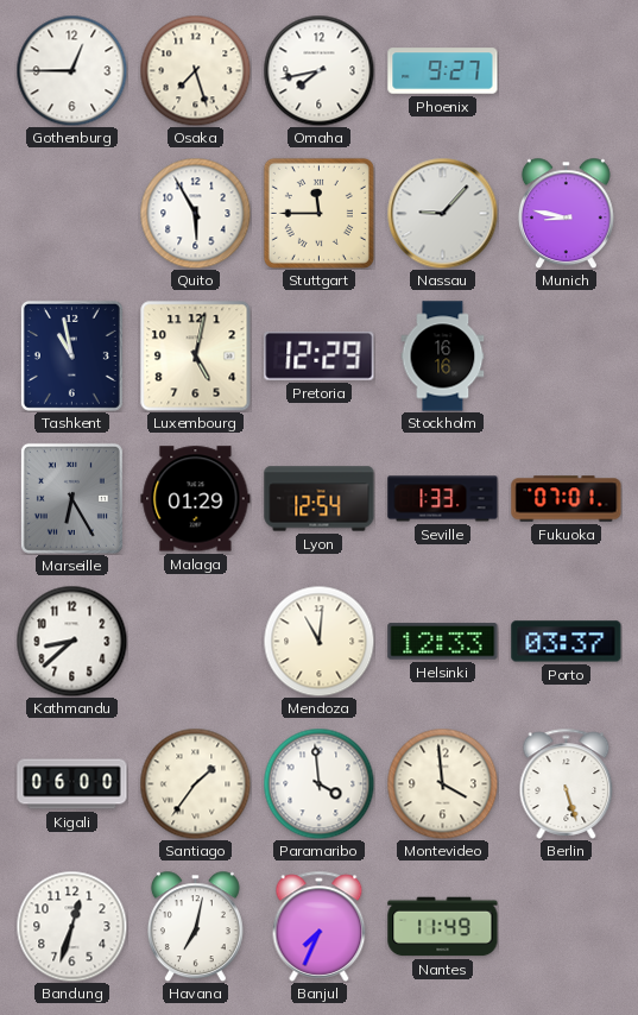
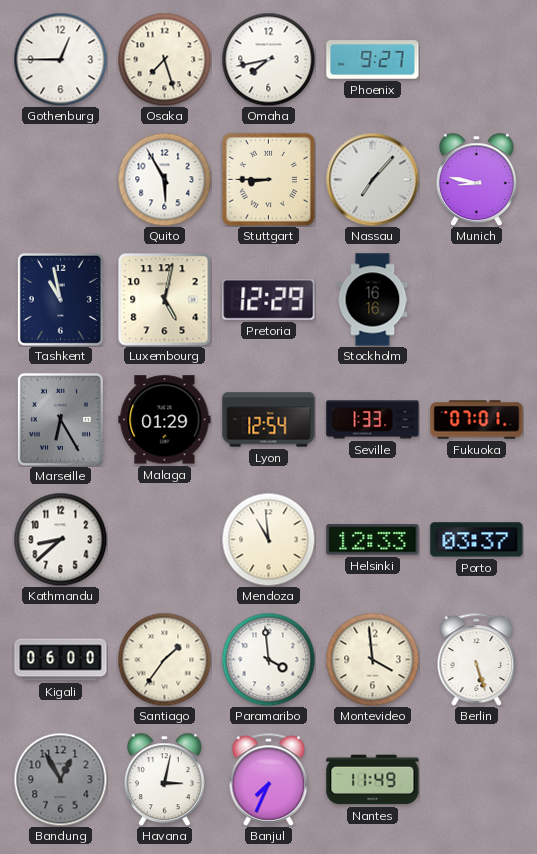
Stuttgart: 11:45 -> 8:45
Nassau: 9:07 -> 7:07
Mendoza: 11:01 -> 10:59
Bandung: 12:33 -> 12:55
Bandung dial: white -> grey
Havana: 7:02 -> 3:02
